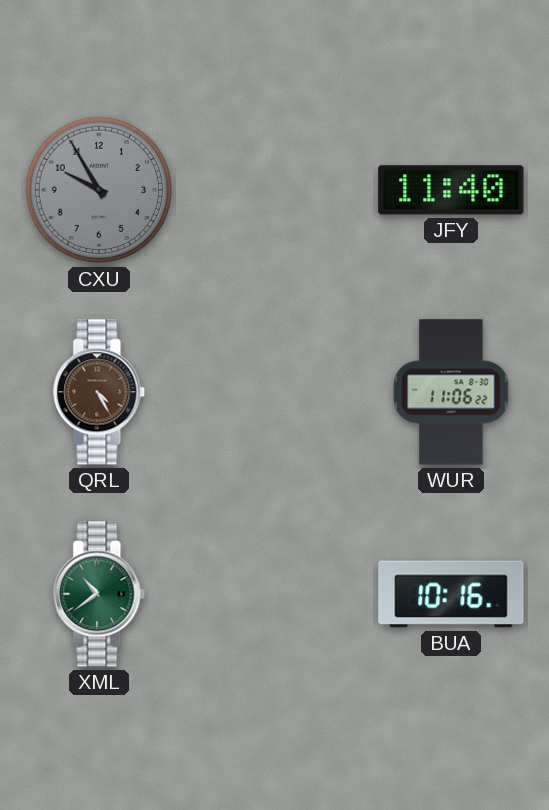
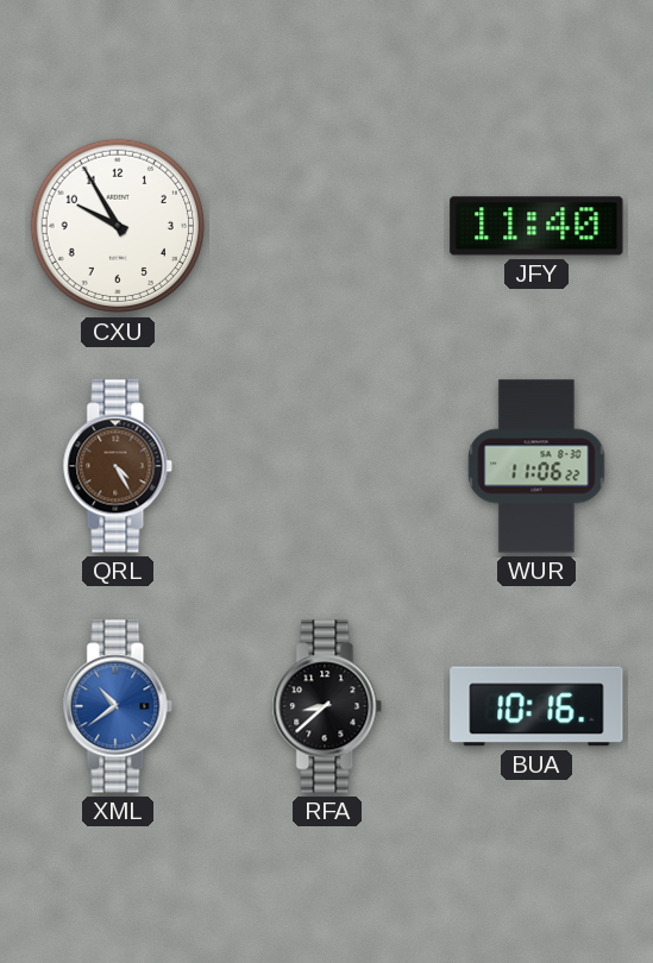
CXU dial: grey -> white
XML dial: green -> blue
RFA: none -> 8:38
